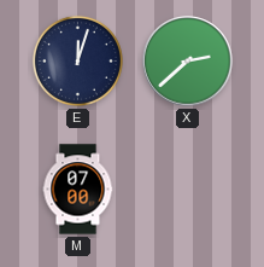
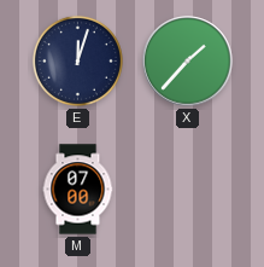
X: 2:38 -> 1:37
